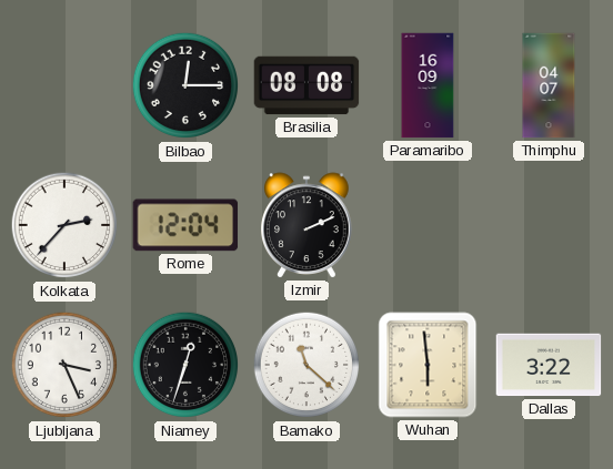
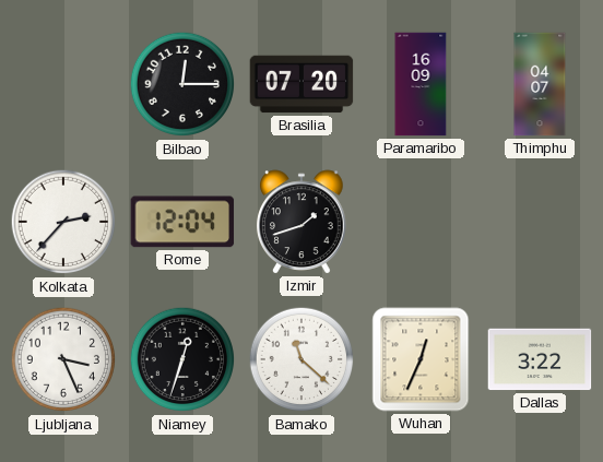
Brasilia: 08:08 -> 07:20
Izmir: 2:11 -> 1:42
Wuhan: 5:59 -> 12:34
